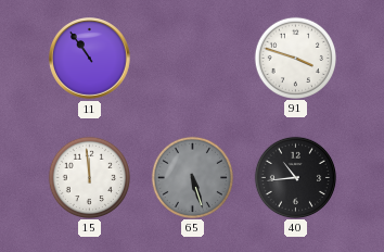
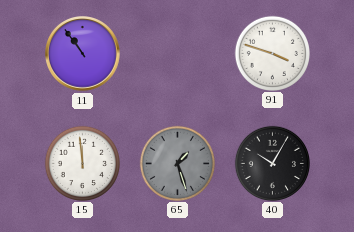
65: 5:27 -> 1:27
40: 10:44 -> 10:05
